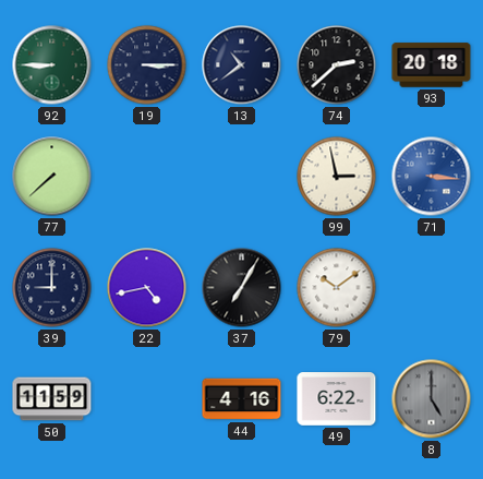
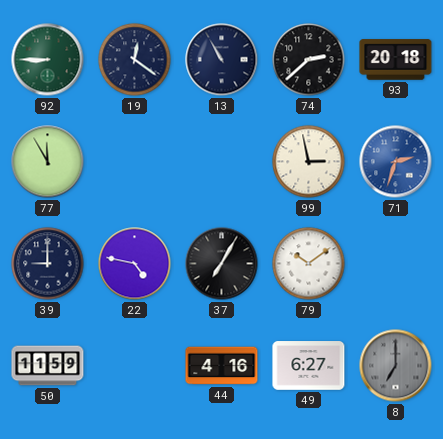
19: 3:15 -> 12:21
13: 10:39 -> 10:55
77: 7:38 -> 11:55
71: 3:16 -> 2:33
22: 4:43 -> 4:47
49: 6:22 -> 6:27
8: 5:00 -> 7:00
